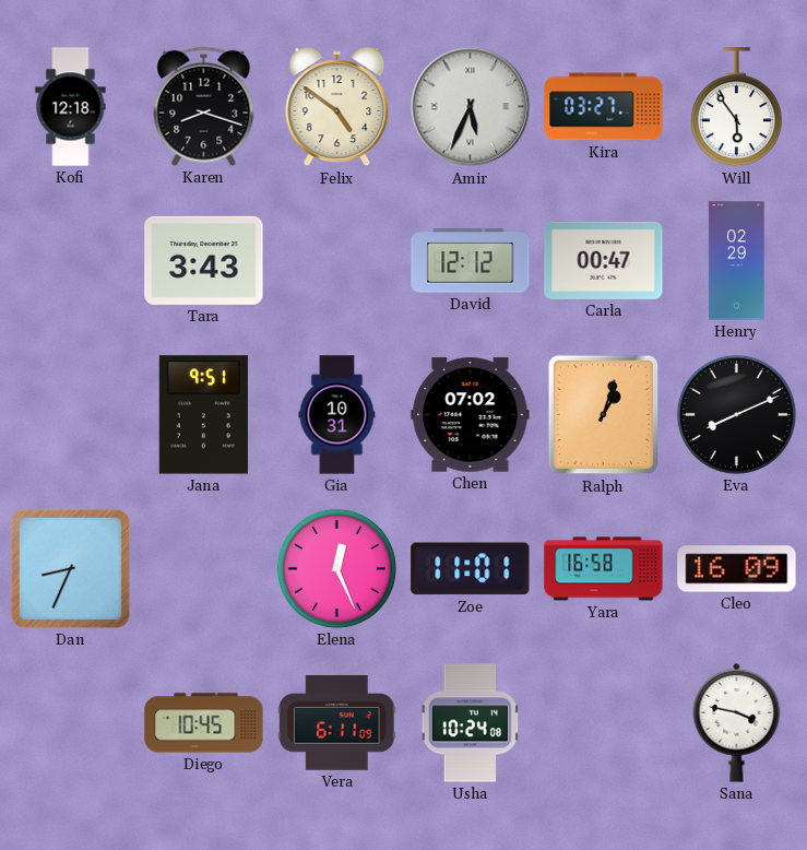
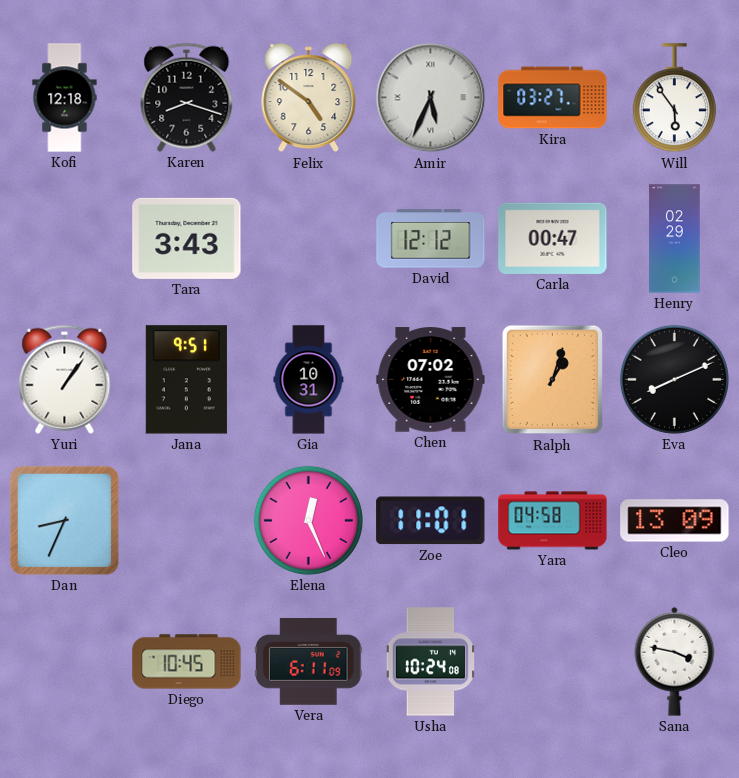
Yuri: none -> 1:06
Yara: 16:58 -> 04:58
Cleo: 16:09 -> 13:09
